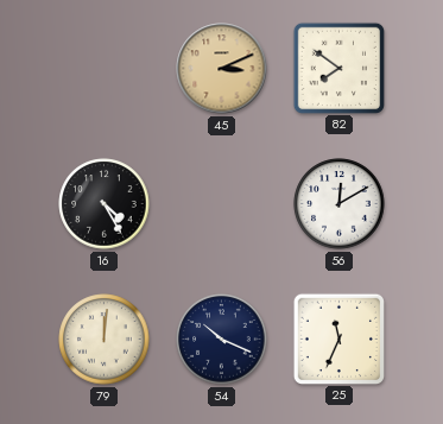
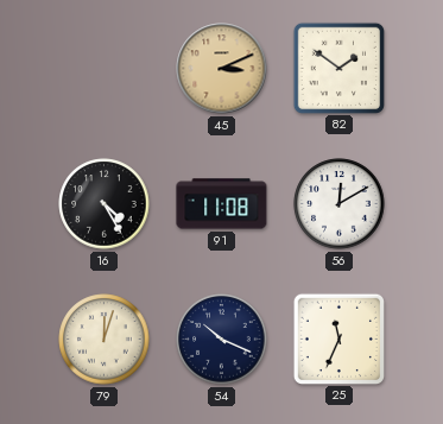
82: 7:51 -> 1:51
91: none -> 11:08
79: 12:01 -> 12:03
